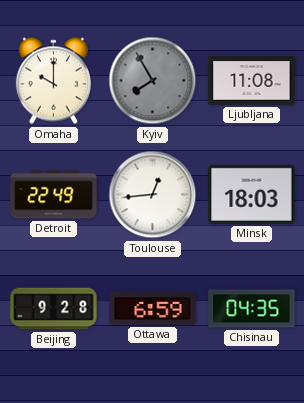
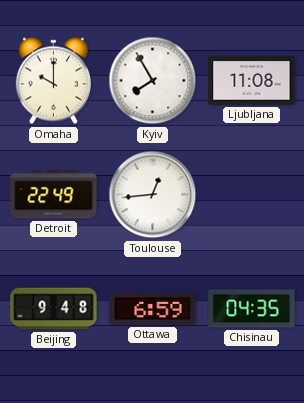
Kyiv dial: grey -> white
Minsk: 18:03 -> none
Beijing: 9:28 -> 9:48
